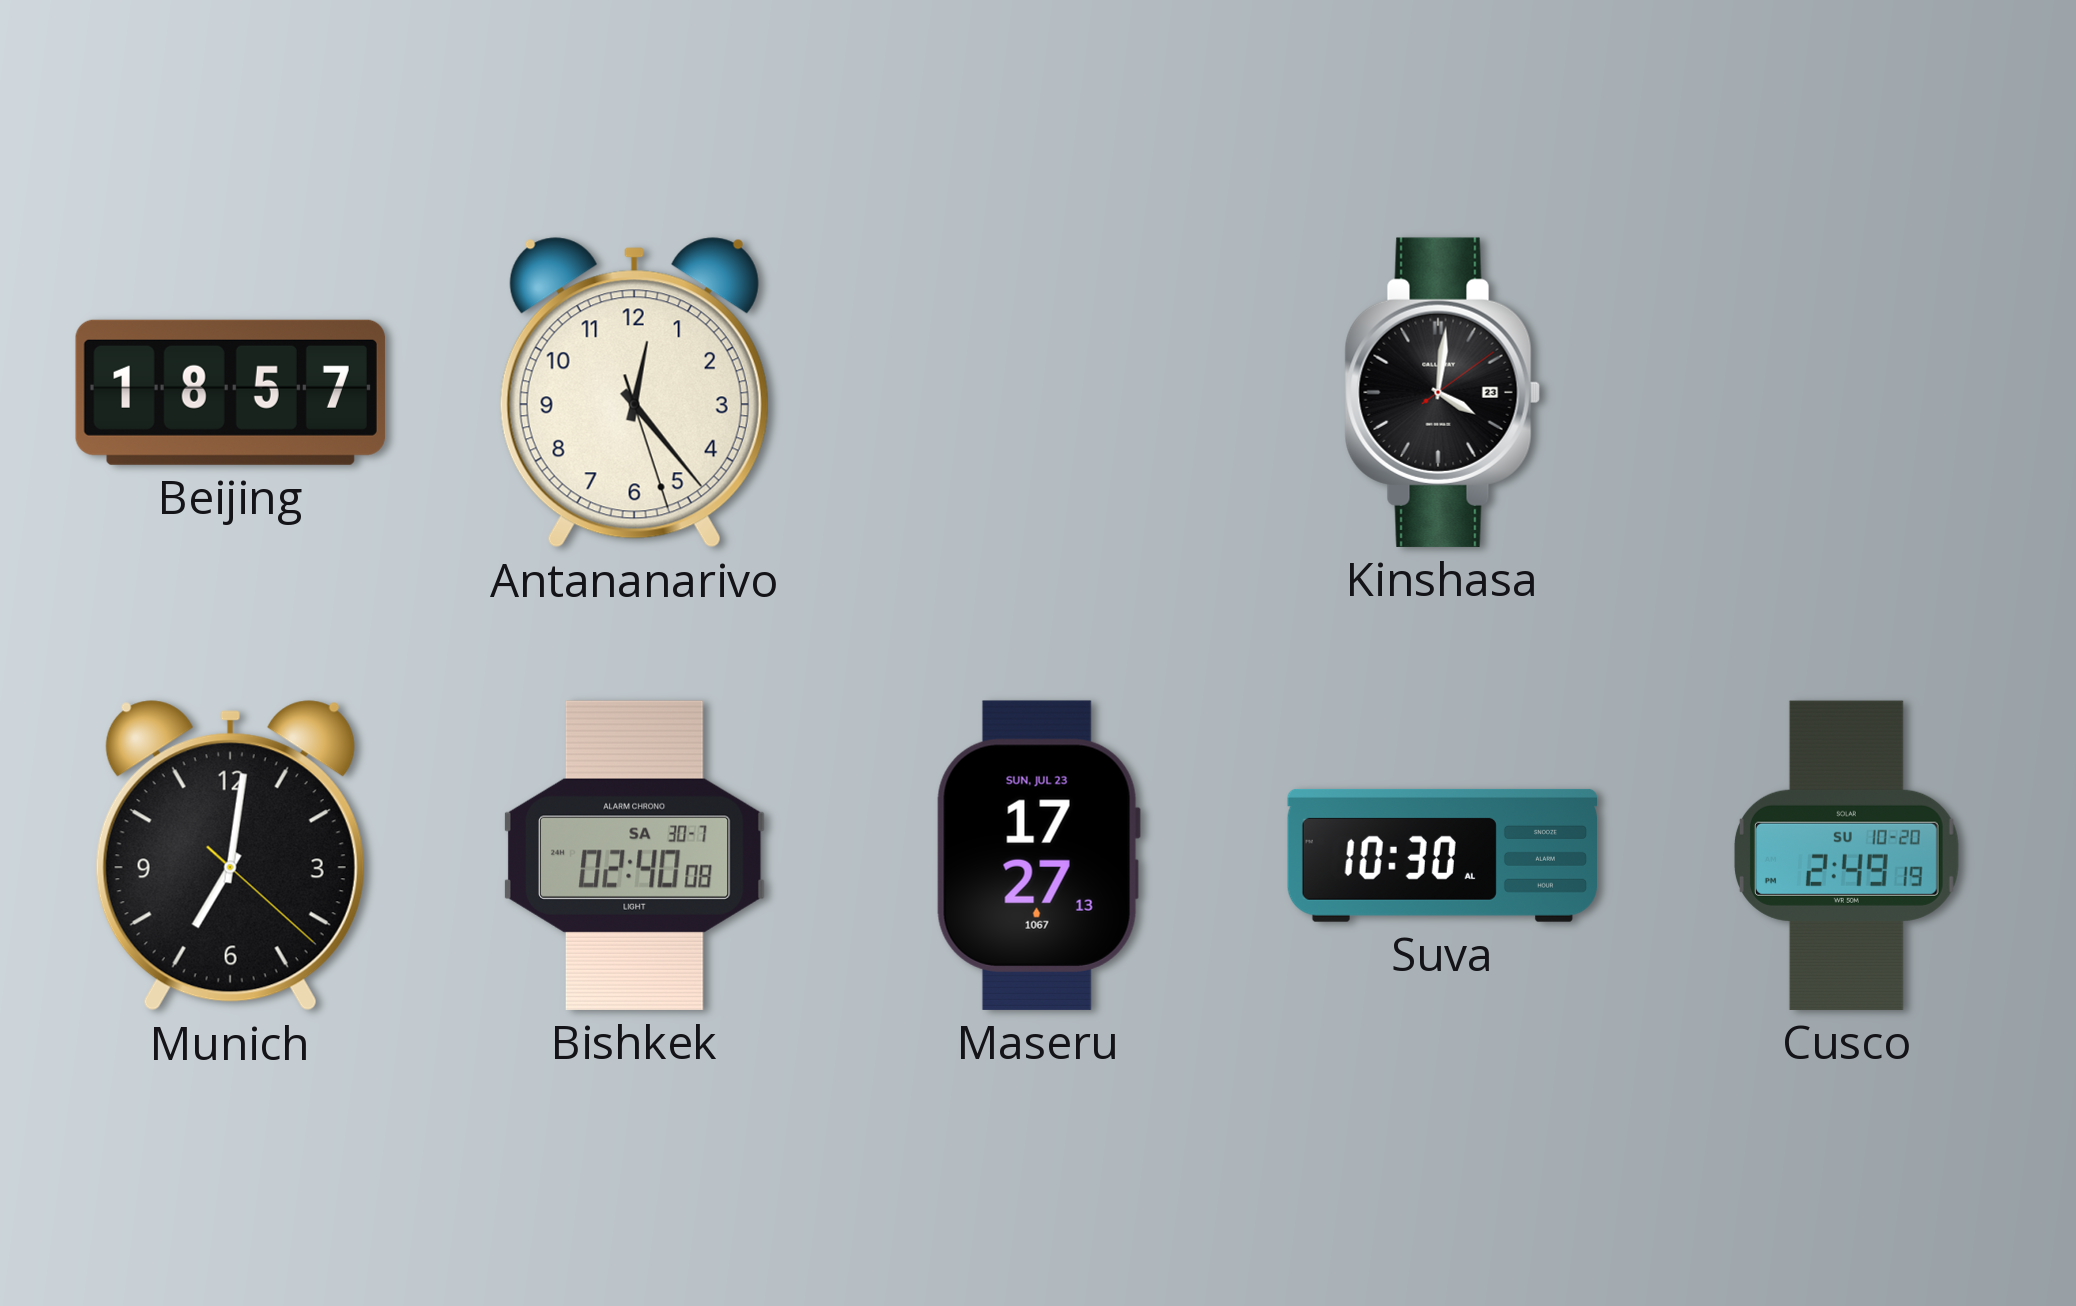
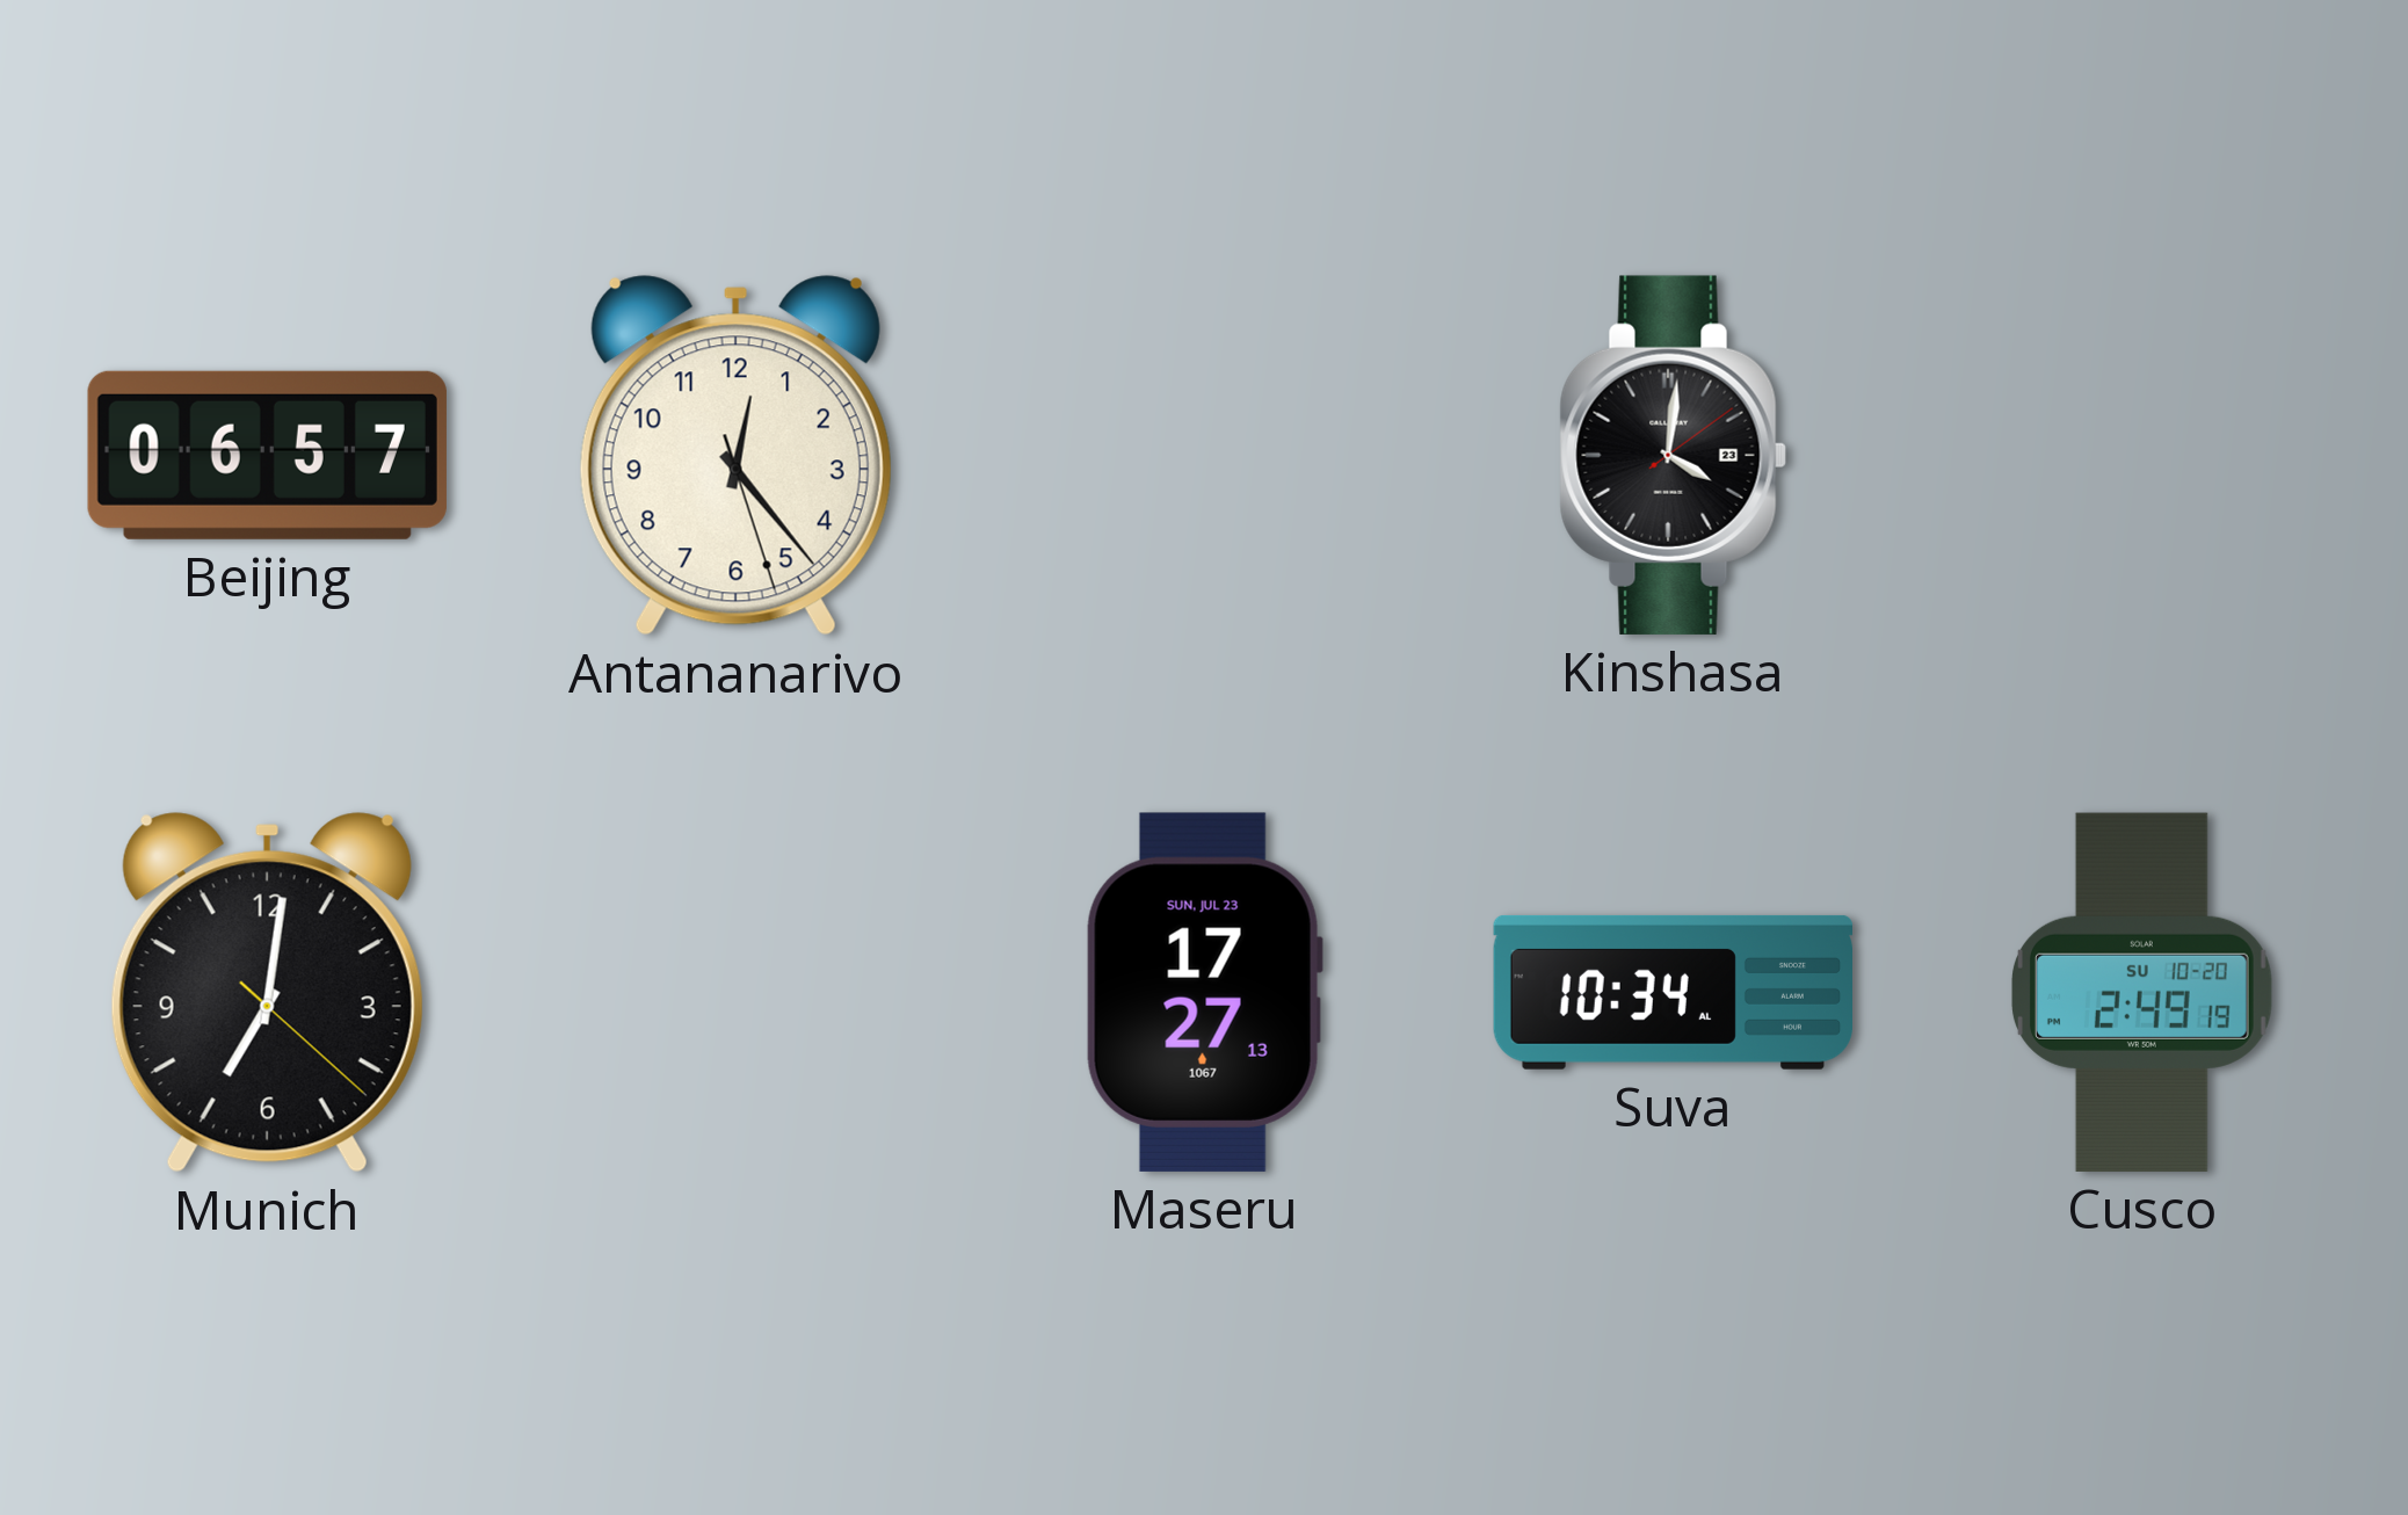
Beijing: 18:57 -> 06:57
Bishkek: 02:40 -> none
Suva: 10:30 -> 10:34
